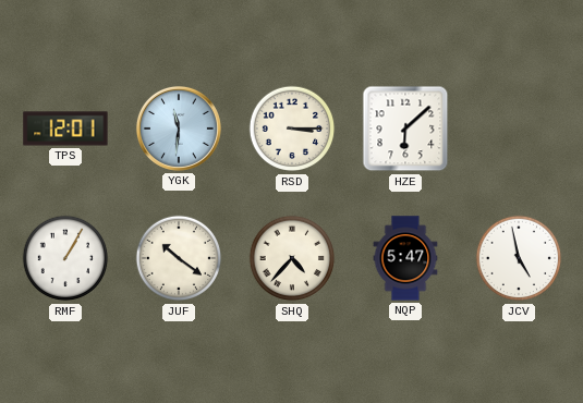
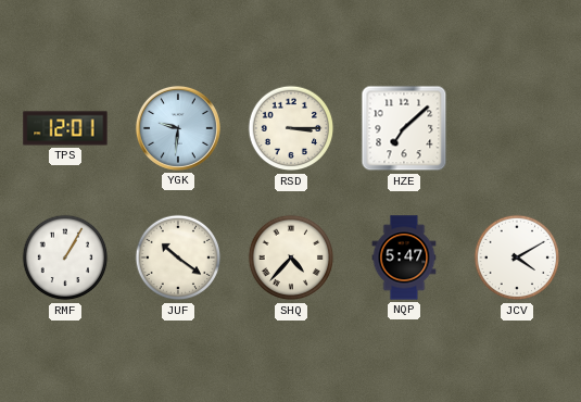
YGK: 11:31 -> 9:31
HZE: 6:08 -> 7:08
JCV: 4:58 -> 4:10
